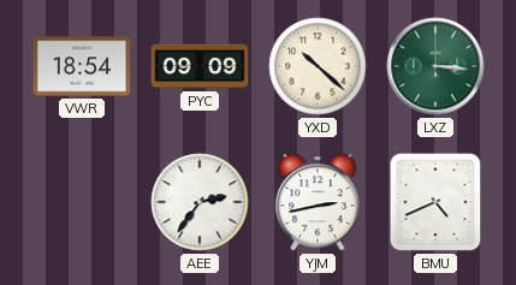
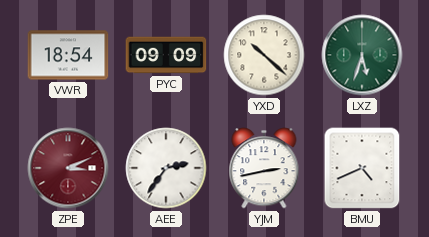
LXZ: 3:16 -> 5:33
ZPE: none -> 3:11
